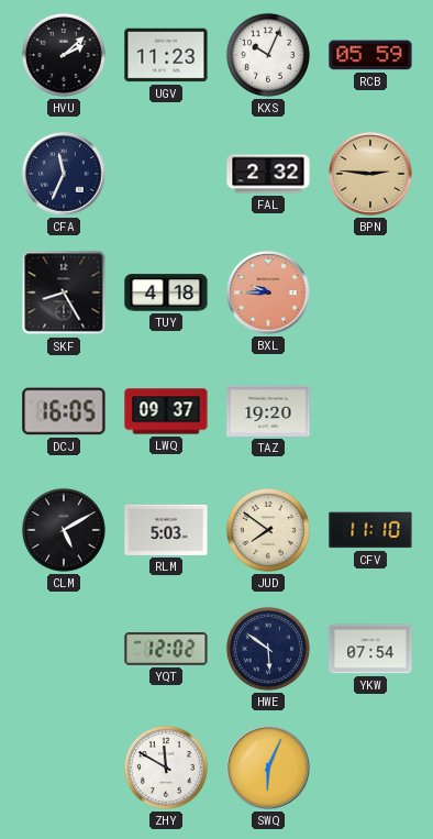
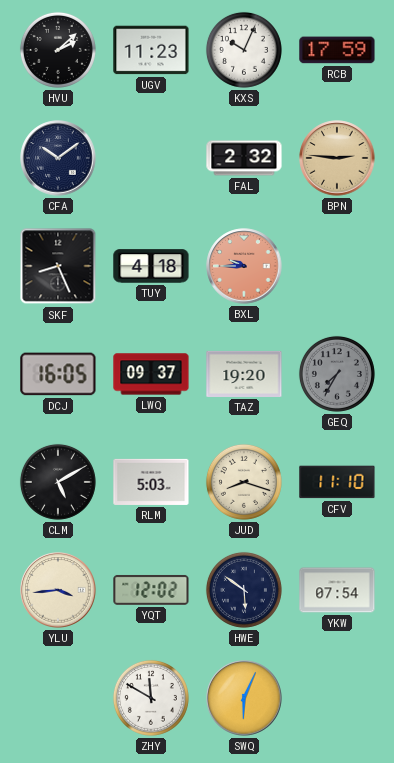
RCB: 05:59 -> 17:59
CFA: 11:34 -> 10:09
SKF: 8:25 -> 8:26
GEQ: none -> 7:35
JUD: 7:51 -> 8:18
YLU: none -> 3:44
